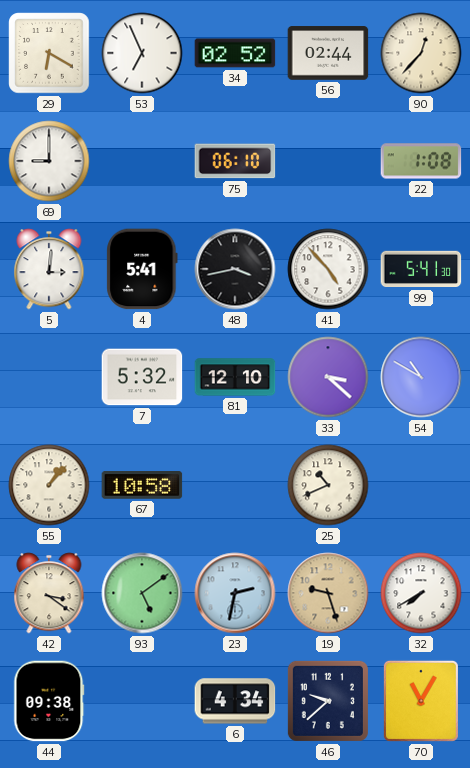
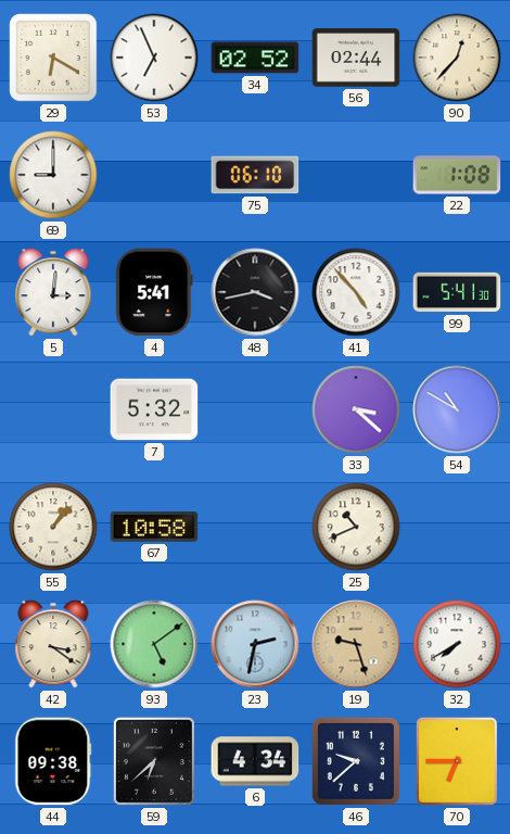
81: 12:10 -> none
59: none -> 6:38
70: 11:05 -> 6:45
